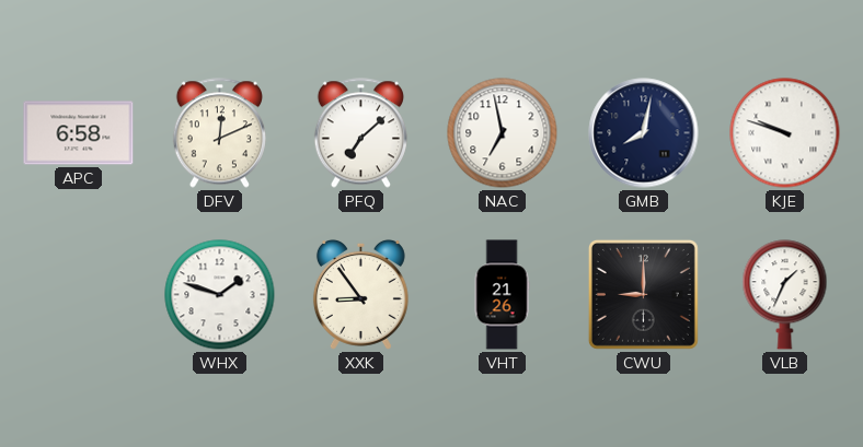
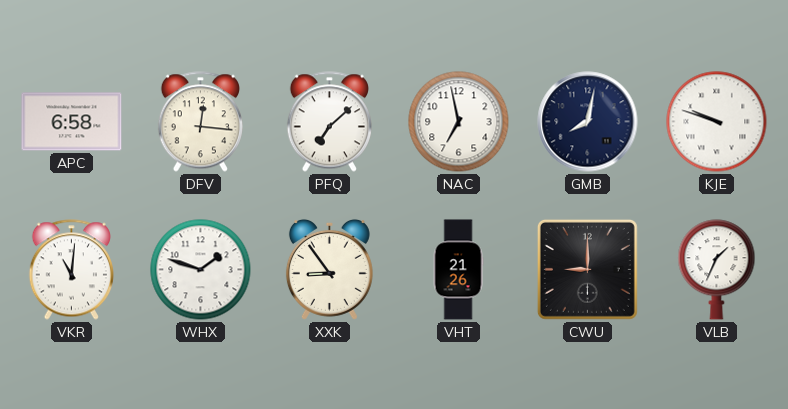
DFV: 12:11 -> 12:16
VKR: none -> 11:01
